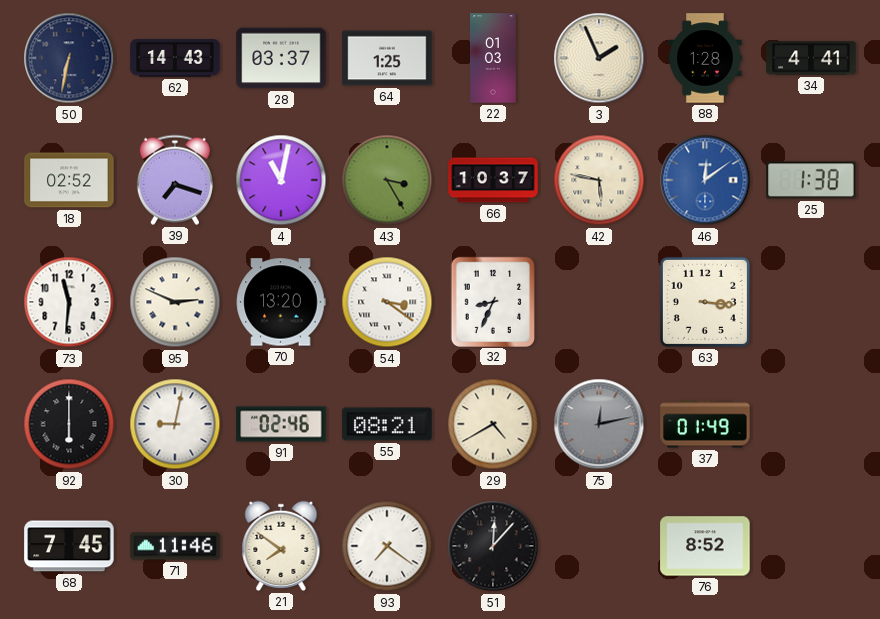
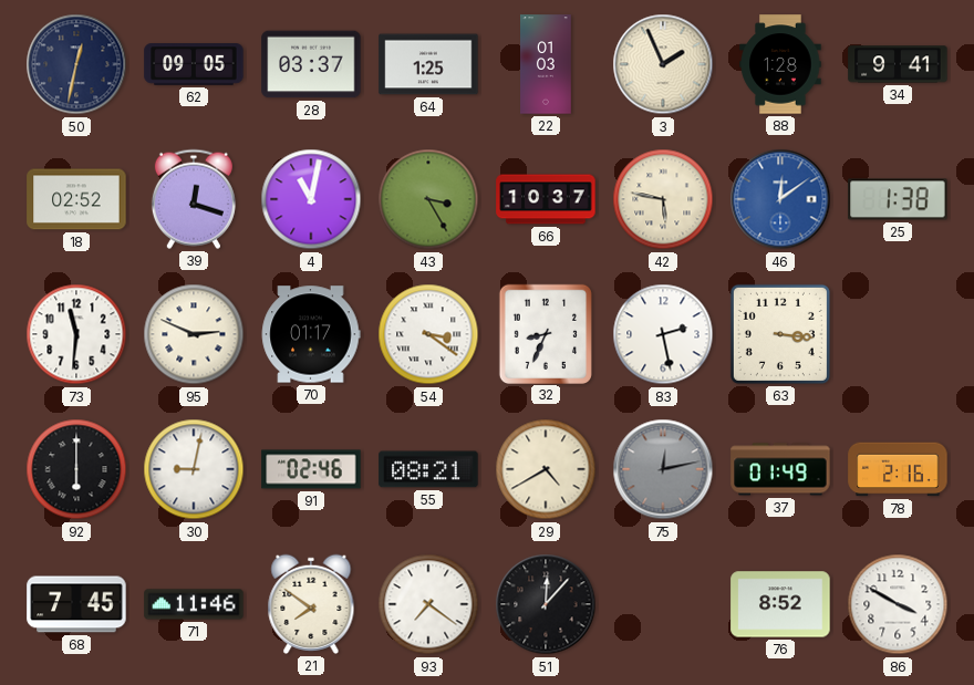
50: 6:32 -> 12:32
62: 14:43 -> 09:05
34: 4:41 -> 9:41
39: 7:18 -> 12:18
70: 13:20 -> 01:17
83: none -> 2:28
78: none -> 2:16
86: none -> 3:50
